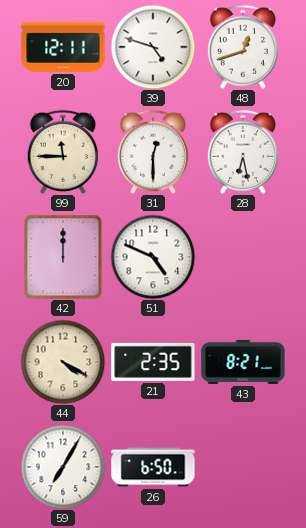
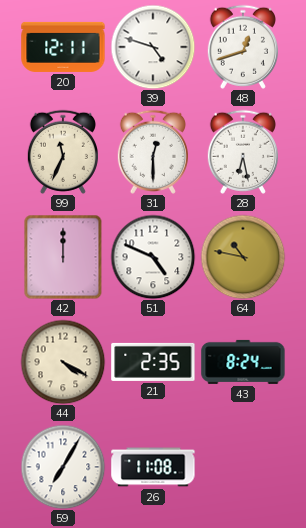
99: 11:45 -> 11:34
64: none -> 10:47
43: 8:21 -> 8:24
26: 6:50 -> 11:08
